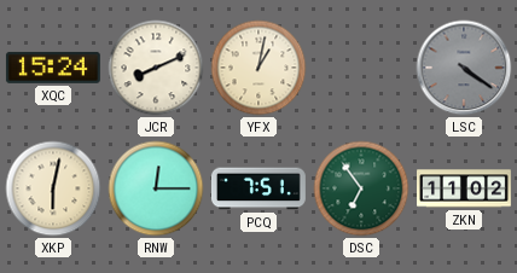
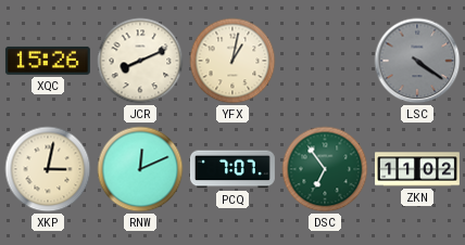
XQC: 15:24 -> 15:26
XKP: 6:02 -> 3:02
RNW: 12:15 -> 12:11
PCQ: 7:51 -> 7:07
